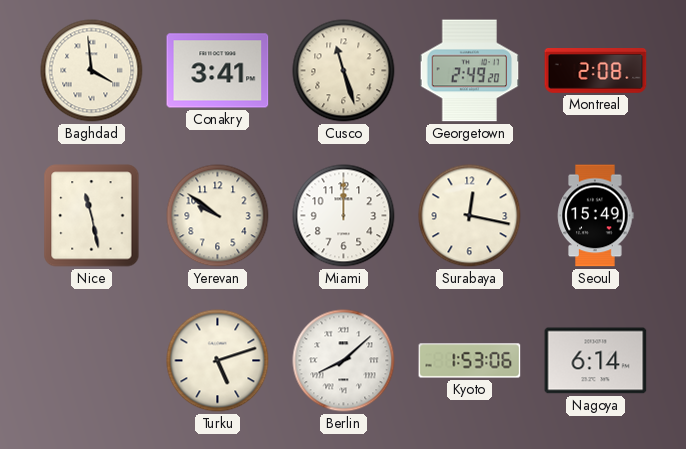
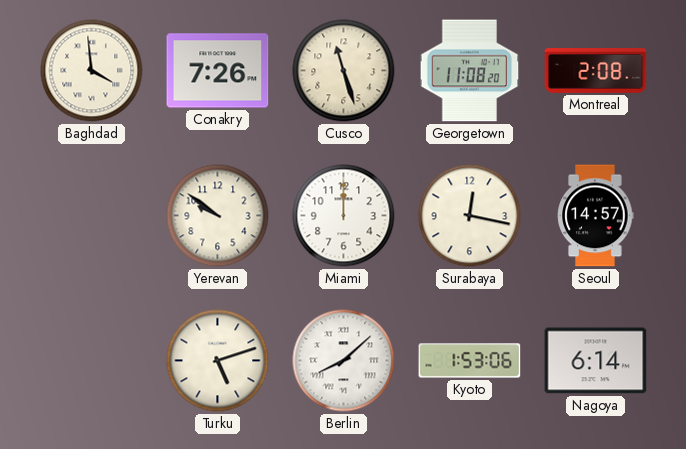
Conakry: 3:41 -> 7:26
Georgetown: 2:49 -> 11:08
Nice: 11:28 -> none
Seoul: 15:49 -> 14:57
